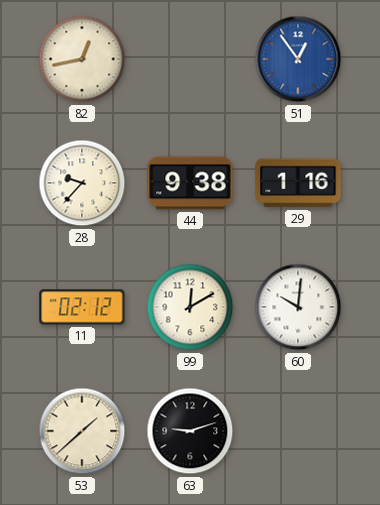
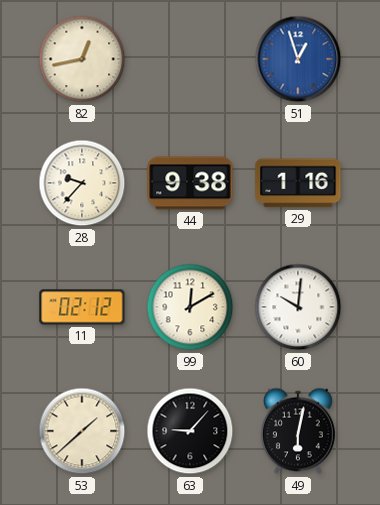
51: 12:54 -> 12:57
63: 9:12 -> 9:07
49: none -> 6:02
